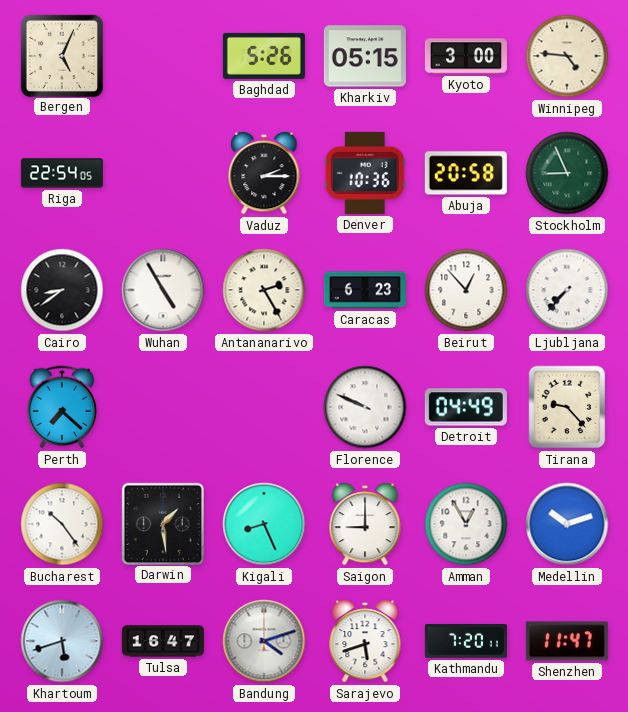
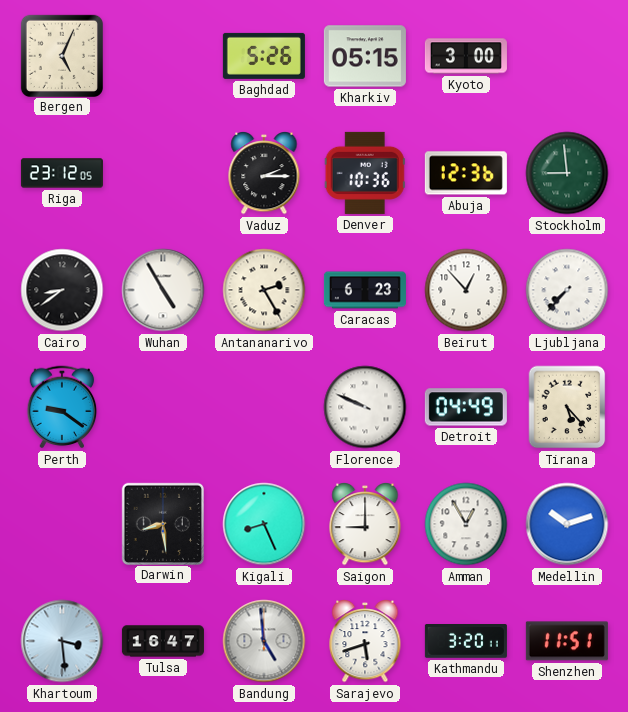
Winnipeg: 4:46 -> none
Riga: 22:54 -> 23:12
Abuja: 20:58 -> 12:36
Stockholm: 8:56 -> 8:59
Perth: 7:22 -> 9:21
Tirana: 9:23 -> 5:23
Bucharest: 10:24 -> none
Darwin: 1:29 -> 8:29
Khartoum: 5:42 -> 3:29
Bandung: 4:12 -> 4:59
Kathmandu: 7:20 -> 3:20
Shenzhen: 11:47 -> 11:51
